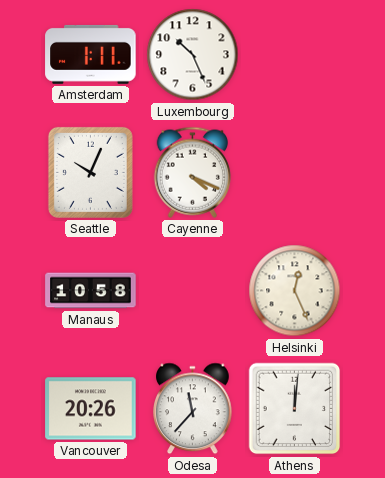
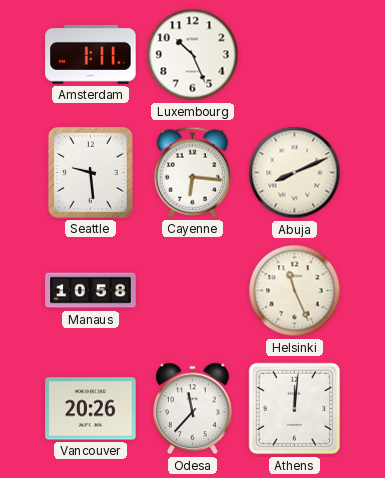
Seattle: 10:04 -> 9:29
Cayenne: 4:19 -> 6:16
Abuja: none -> 8:11
Helsinki: 12:26 -> 11:26
